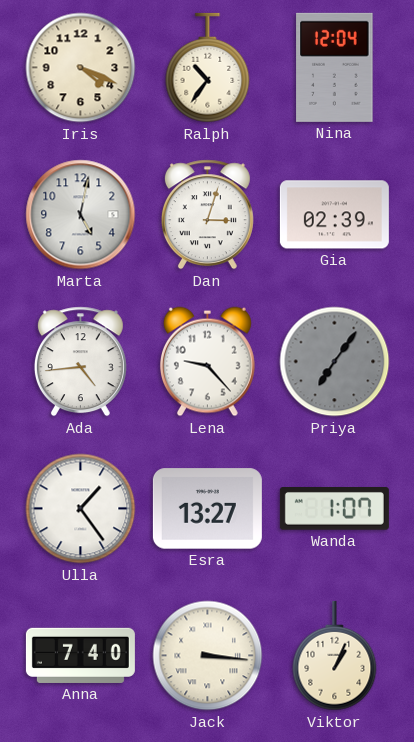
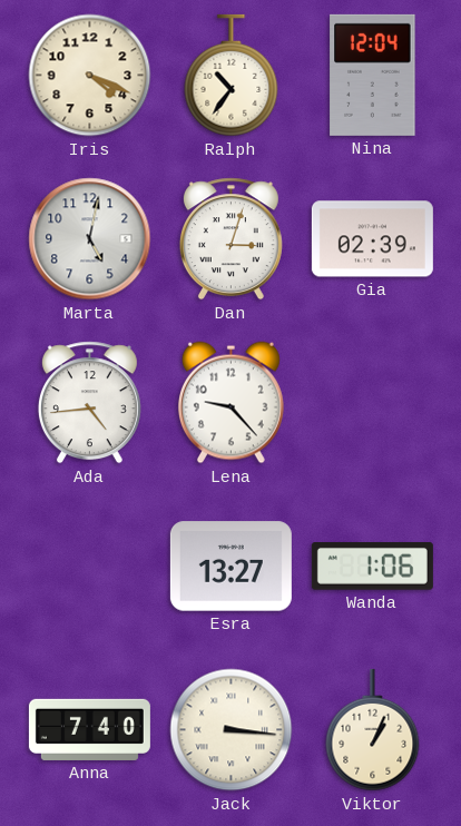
Priya: 7:06 -> none
Ulla: 1:24 -> none
Wanda: 1:07 -> 1:06
